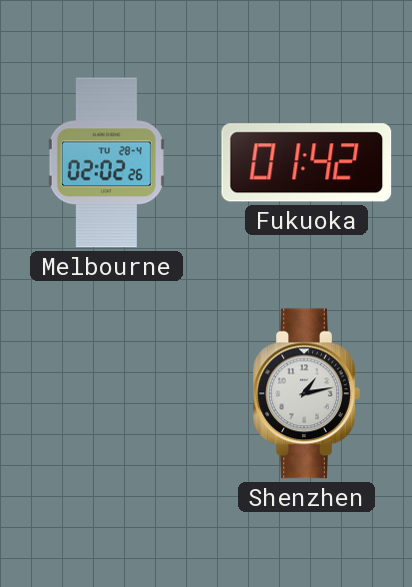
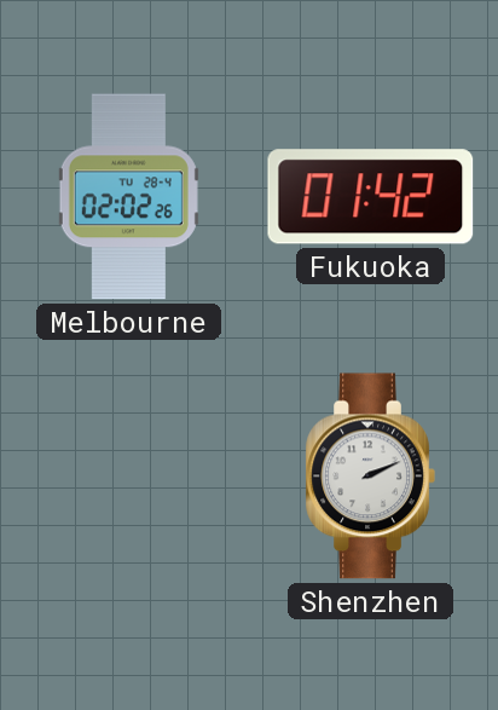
Shenzhen: 1:13 -> 2:11
